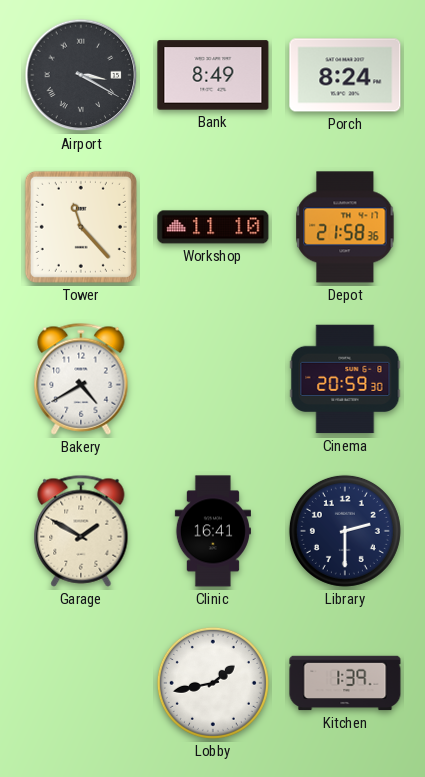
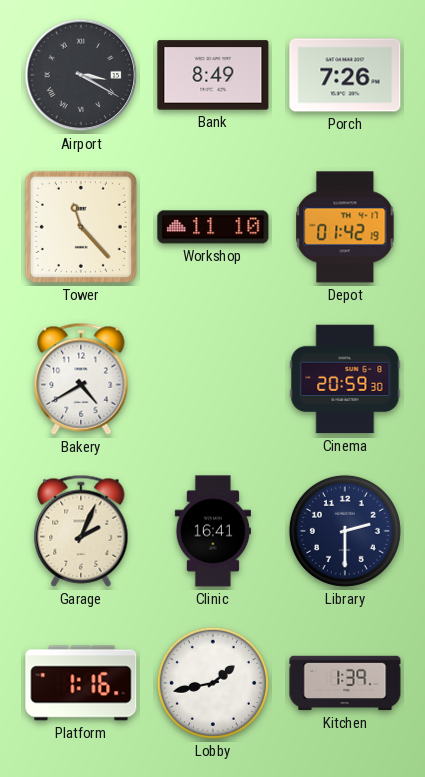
Porch: 8:24 -> 7:26
Depot: 21:58 -> 01:42
Garage: 1:50 -> 2:04
Platform: none -> 1:16
